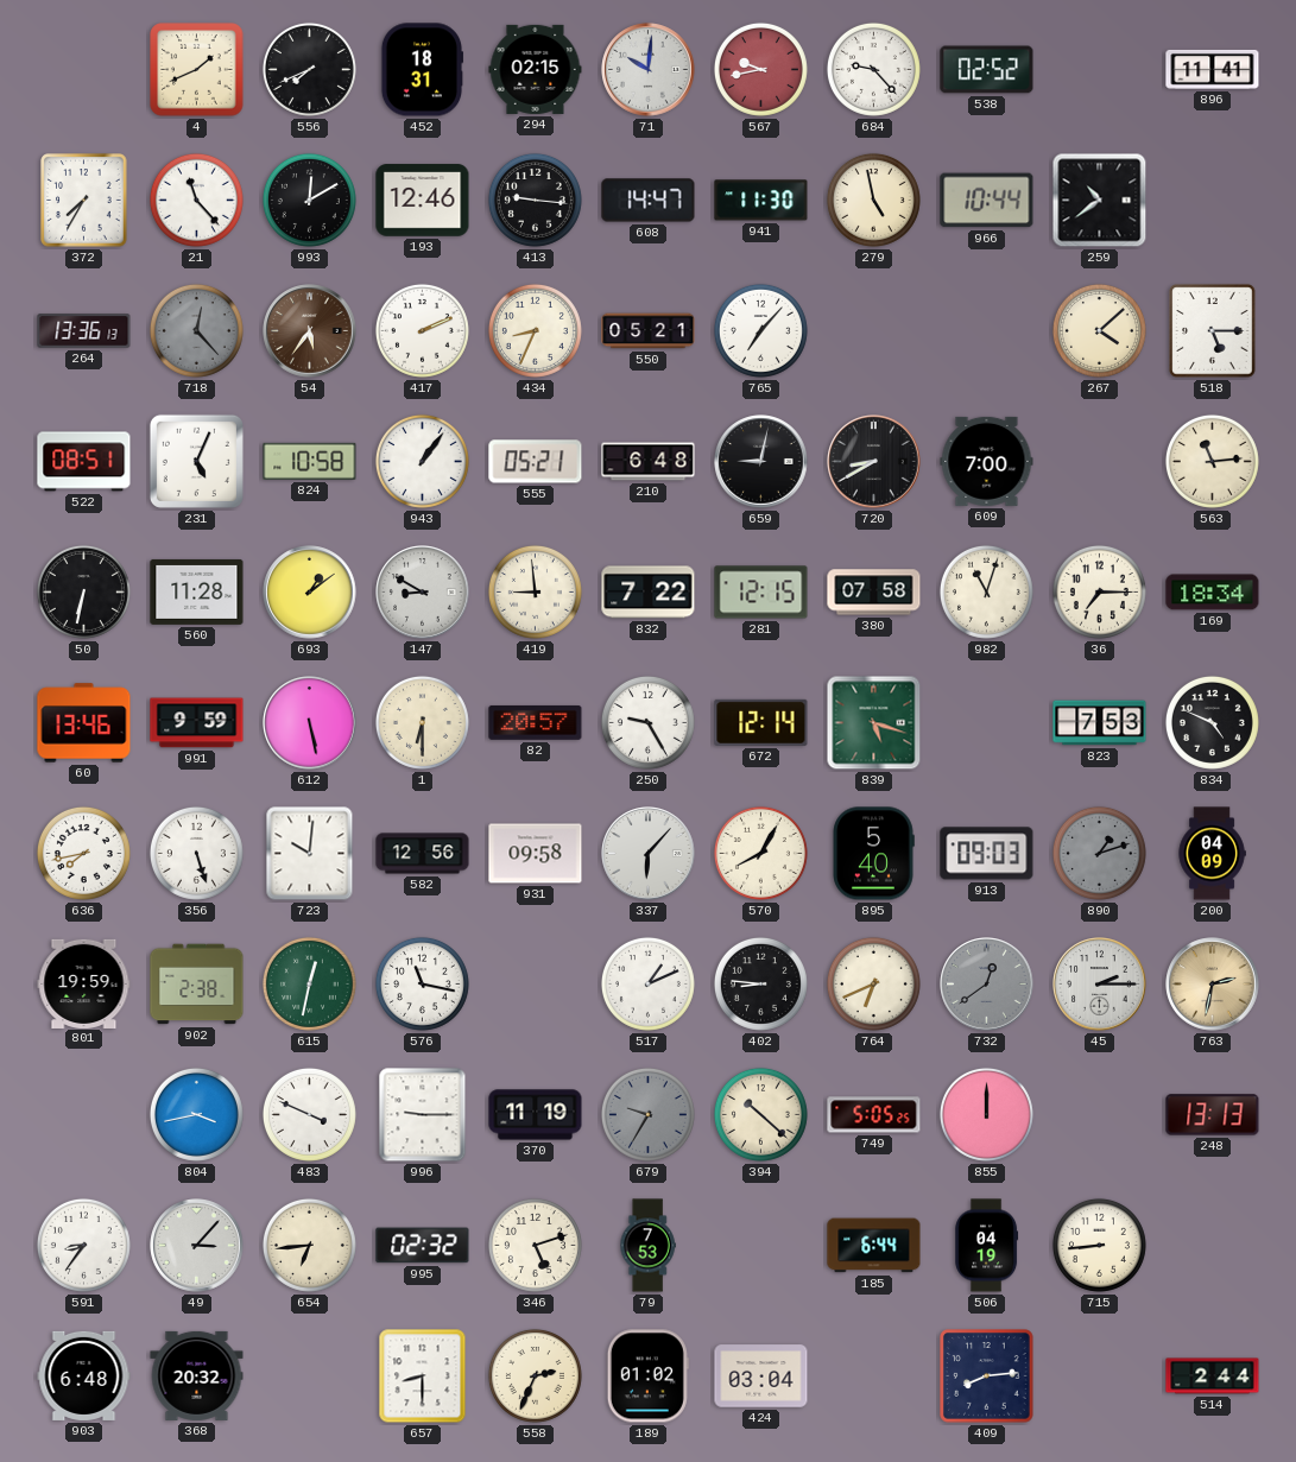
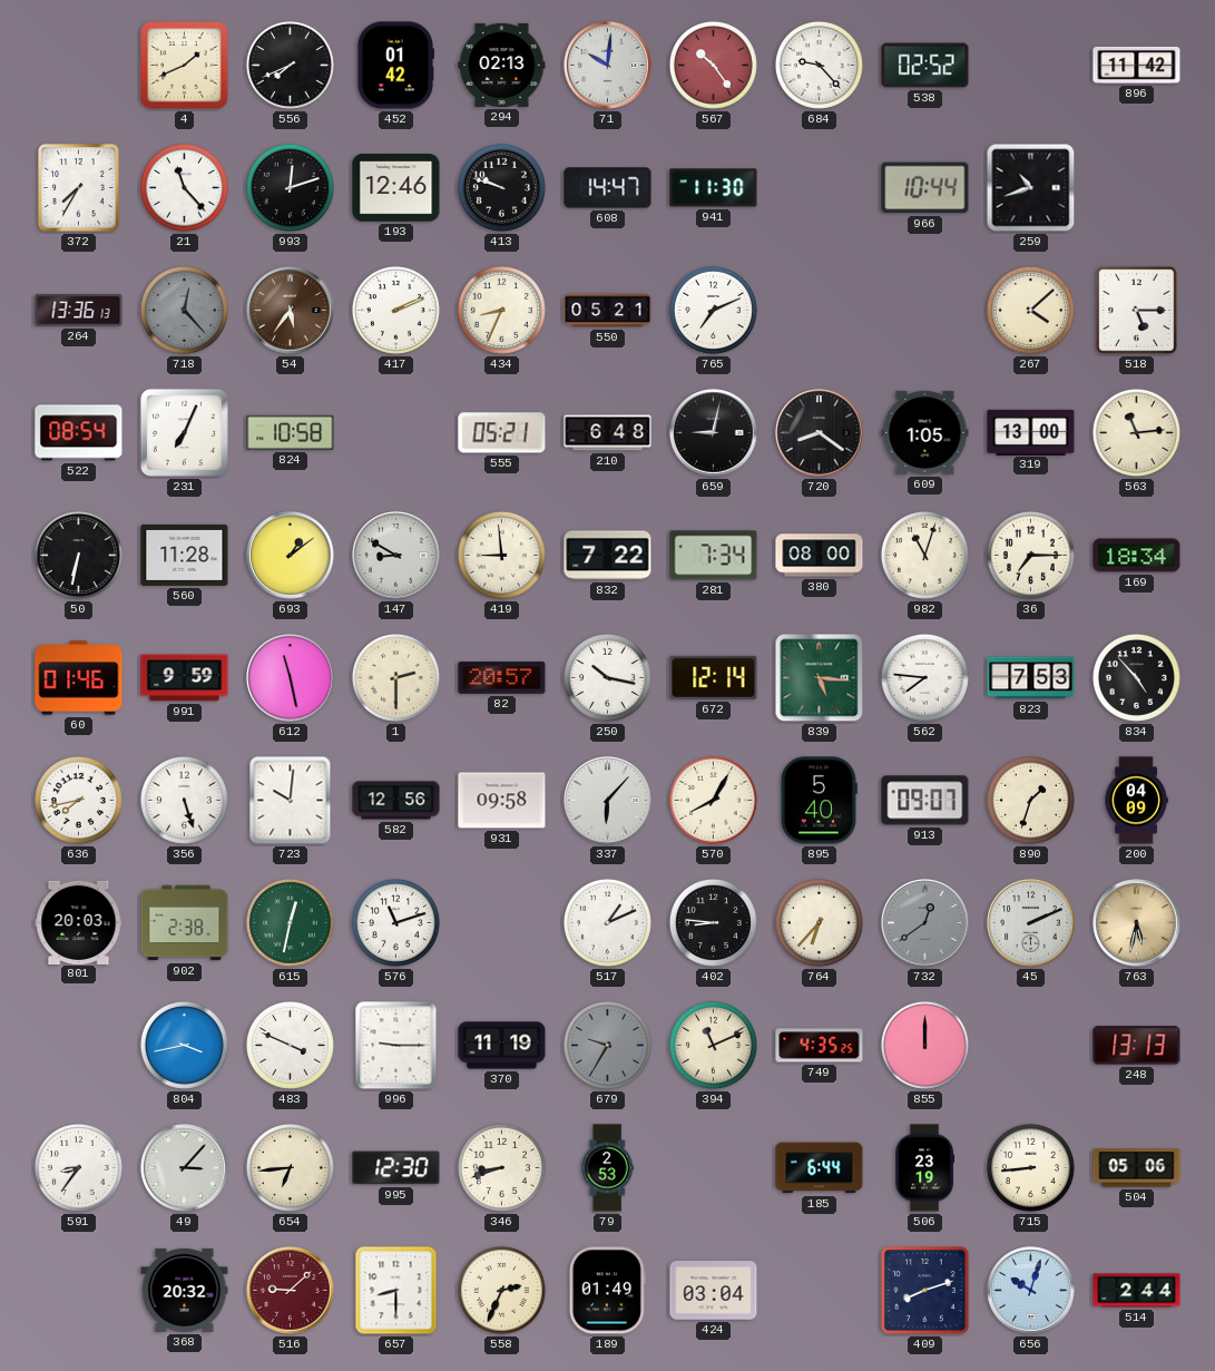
452: 18:31 -> 01:42
294: 02:15 -> 02:13
567: 9:43 -> 10:24
896: 11:41 -> 11:42
993: 12:10 -> 12:12
413: 9:16 -> 9:48
279: 4:58 -> none
259: 10:39 -> 10:42
765: 7:07 -> 7:11
522: 08:51 -> 08:54
231: 5:04 -> 7:04
943: 1:06 -> none
720: 8:40 -> 8:21
609: 7:00 -> 1:05
319: none -> 13:00
281: 12:15 -> 7:34
380: 07:58 -> 08:00
60: 13:46 -> 01:46
612: 5:28 -> 11:28
1: 6:30 -> 2:30
250: 9:25 -> 10:17
839: 5:18 -> 5:16
562: none -> 7:46
834: 4:49 -> 4:53
913: 09:03 -> 09:07
890: 1:12 -> 1:33
890 dial: grey -> cream
801: 19:59 -> 20:03
576: 11:17 -> 11:12
764: 6:41 -> 6:37
45: 2:15 -> 2:11
763: 2:32 -> 5:32
394: 10:22 -> 11:11
749: 5:05 -> 4:35
995: 02:32 -> 12:30
346: 5:12 -> 8:42
79: 7:53 -> 2:53
506: 04:19 -> 23:19
504: none -> 05:06
903: 6:48 -> none
516: none -> 9:08
189: 01:02 -> 01:49
409: 8:14 -> 8:12
656: none -> 10:03
